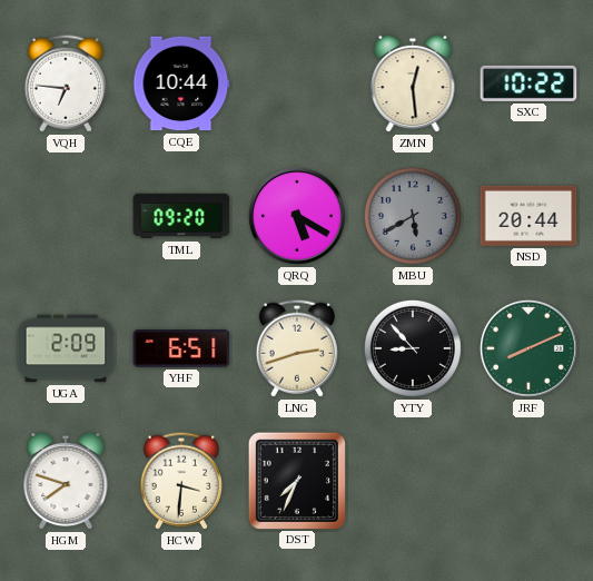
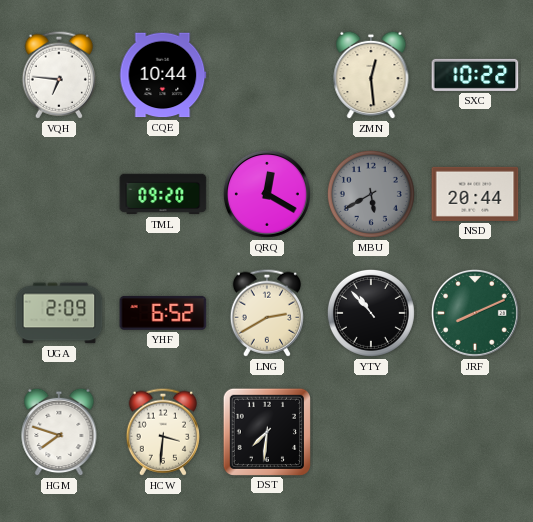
QRQ: 5:20 -> 12:20
YHF: 6:51 -> 6:52
LNG: 2:42 -> 2:40
YTY: 8:53 -> 10:53
DST: 7:34 -> 7:31
